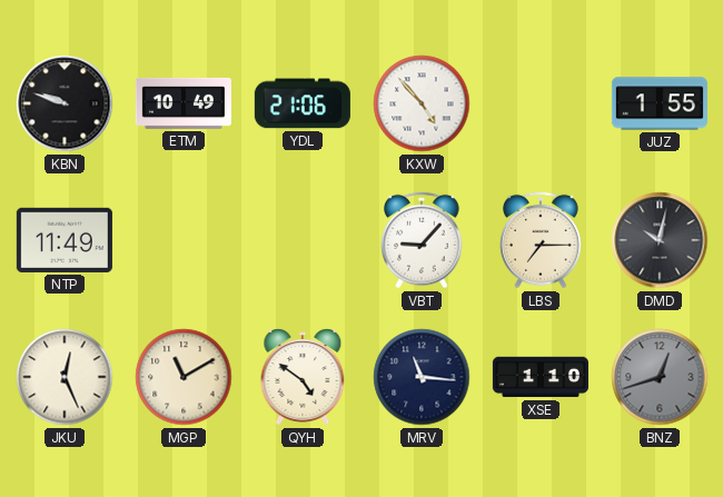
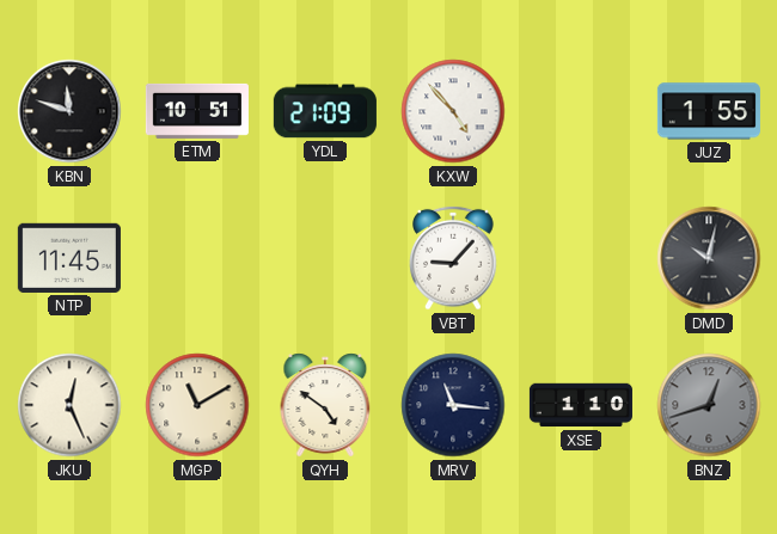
KBN: 9:48 -> 11:48
ETM: 10:49 -> 10:51
YDL: 21:06 -> 21:09
NTP: 11:49 -> 11:45
LBS: 7:15 -> none
